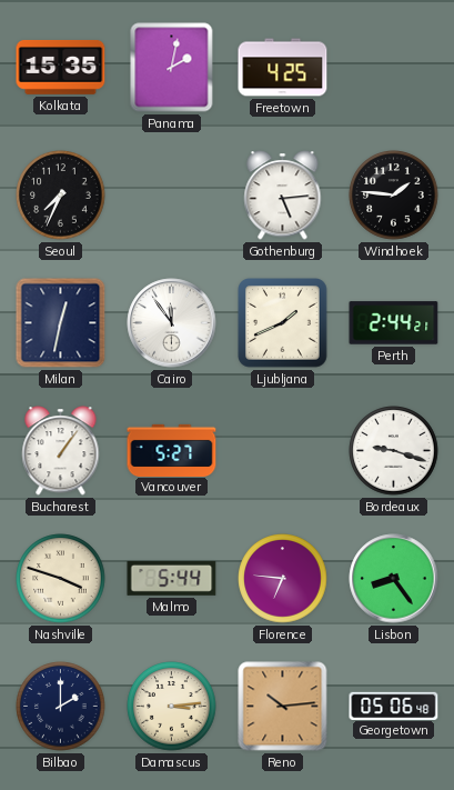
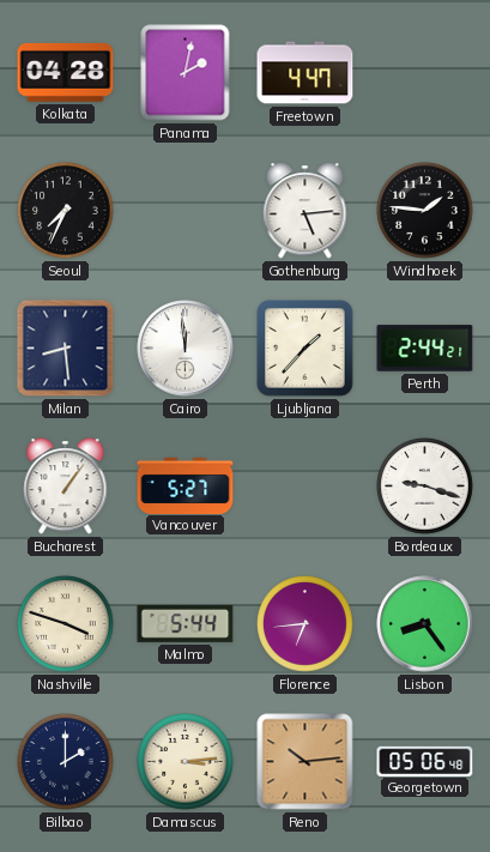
Kolkata: 15:35 -> 04:28
Freetown: 4:25 -> 4:47
Milan: 12:32 -> 8:29
Cairo: 11:54 -> 11:59
Ljubljana: 1:41 -> 1:37
Florence: 6:46 -> 6:44
